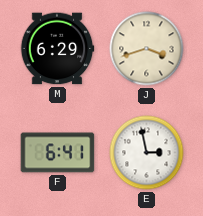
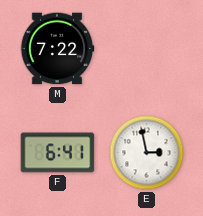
M: 6:29 -> 7:22
J: 3:42 -> none
